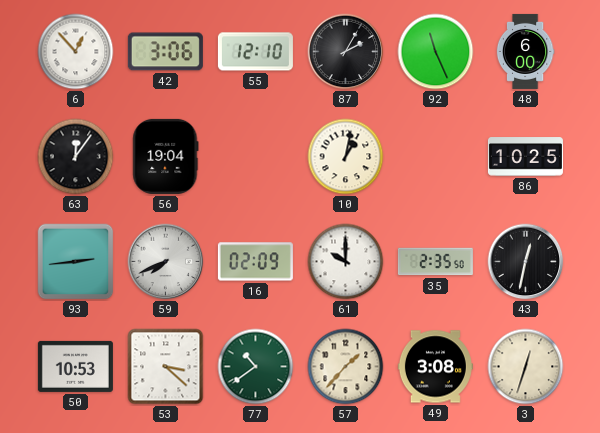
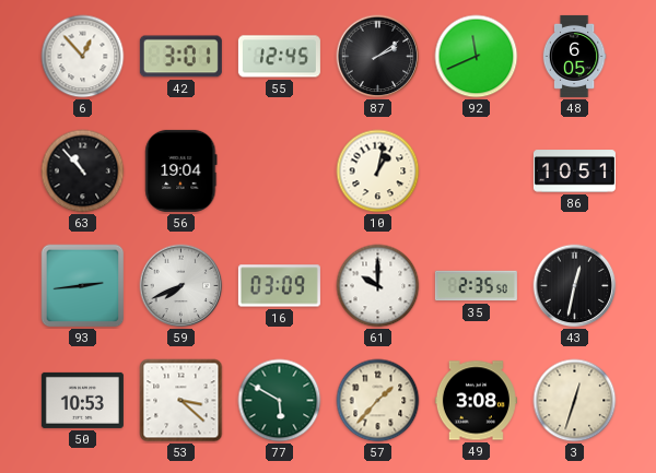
42: 3:06 -> 3:01
55: 12:10 -> 12:45
87: 2:05 -> 2:09
92: 11:26 -> 11:41
48: 6:00 -> 6:05
63: 12:06 -> 10:53
86: 10:25 -> 10:51
16: 02:09 -> 03:09
77: 10:39 -> 5:50
